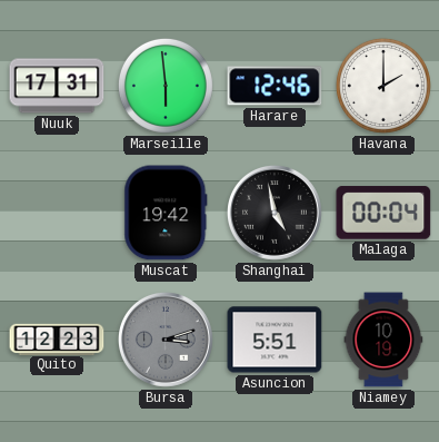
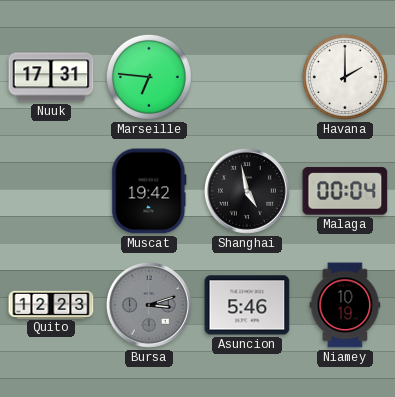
Marseille: 5:59 -> 6:46
Harare: 12:46 -> none
Asuncion: 5:51 -> 5:46
